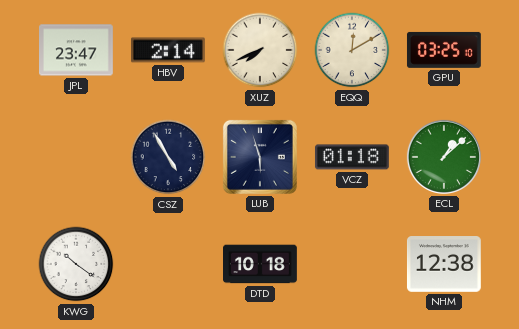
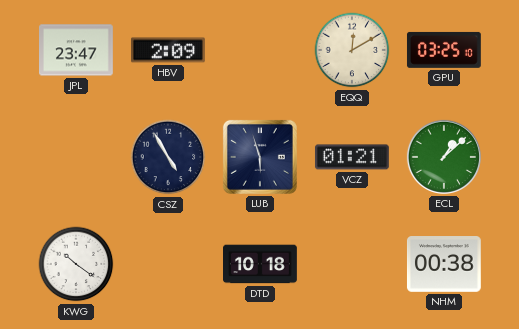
HBV: 2:14 -> 2:09
XUZ: 7:41 -> none
VCZ: 01:18 -> 01:21
NHM: 12:38 -> 00:38
